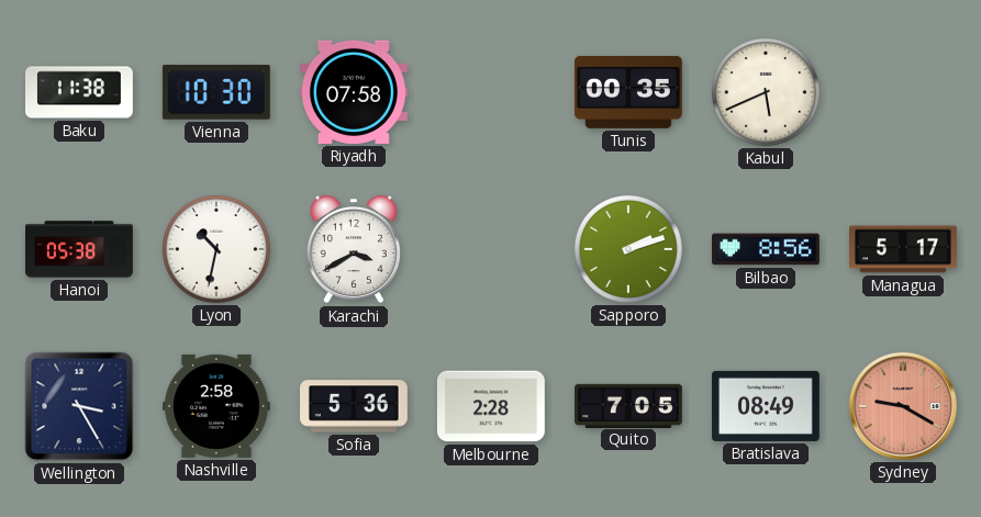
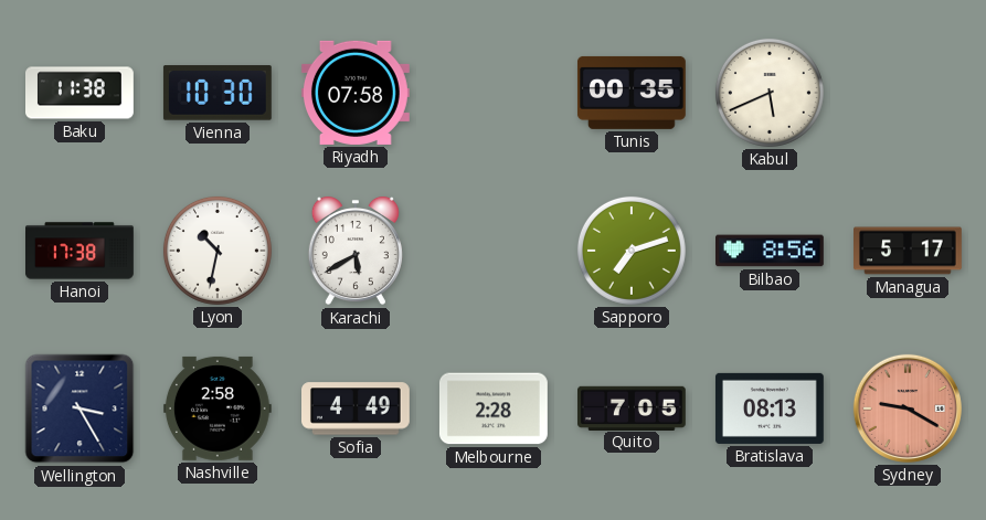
Hanoi: 05:38 -> 17:38
Karachi: 3:40 -> 5:40
Sapporo: 2:12 -> 7:12
Sofia: 5:36 -> 4:49
Bratislava: 08:49 -> 08:13
